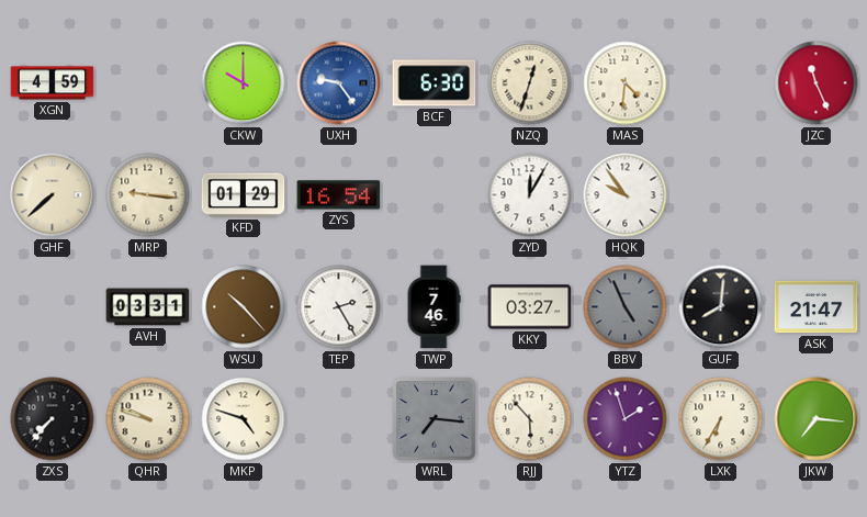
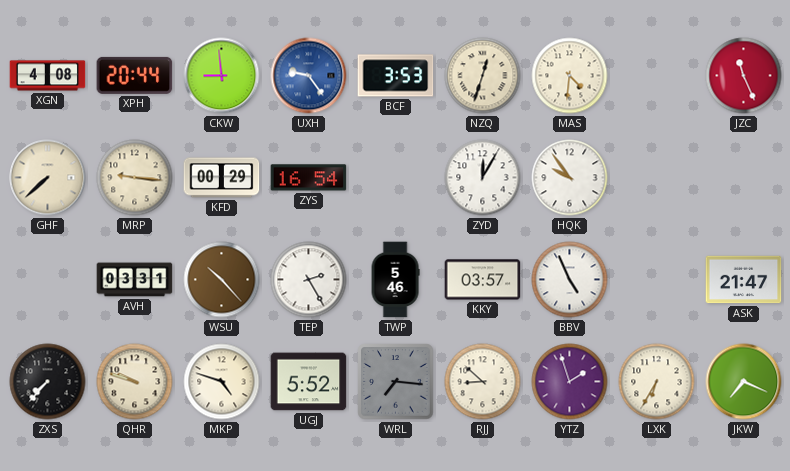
XGN: 4:59 -> 4:08
XPH: none -> 20:44
CKW: 10:00 -> 8:59
BCF: 6:30 -> 3:53
KFD: 01:29 -> 00:29
TWP: 7:46 -> 5:46
KKY: 03:27 -> 03:57
BBV dial: grey -> white
GUF: 8:01 -> none
UGJ: none -> 5:52
RJJ: 5:53 -> 8:52
JKW: 7:16 -> 7:19
